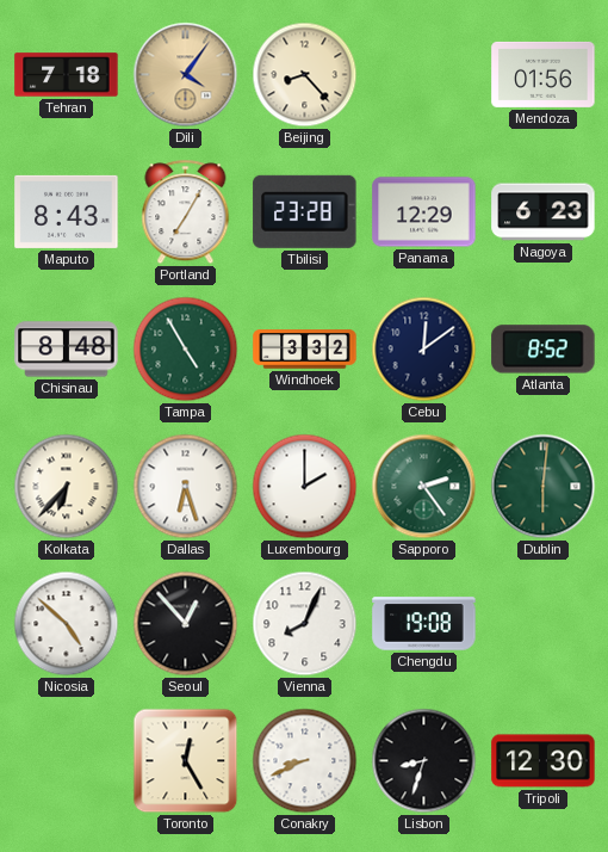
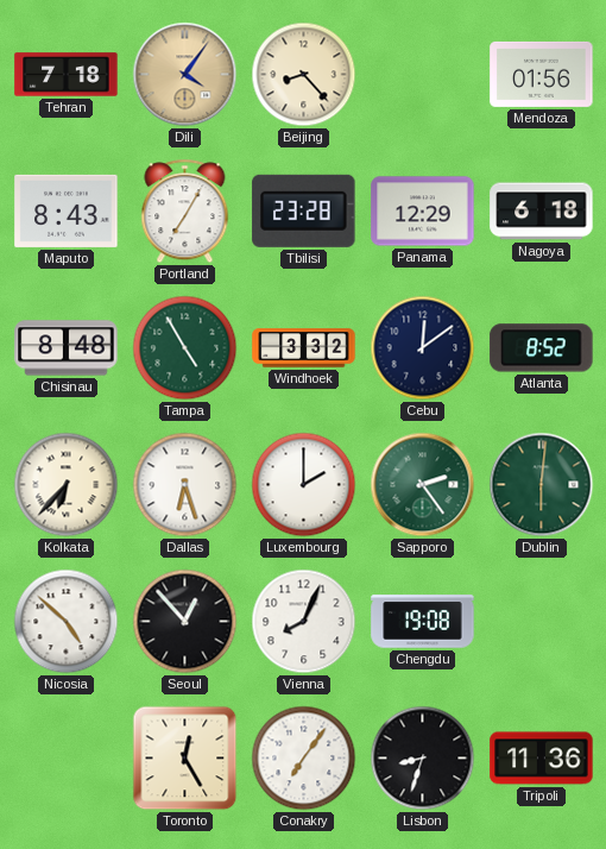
Nagoya: 6:23 -> 6:18
Conakry: 8:41 -> 7:06
Tripoli: 12:30 -> 11:36
